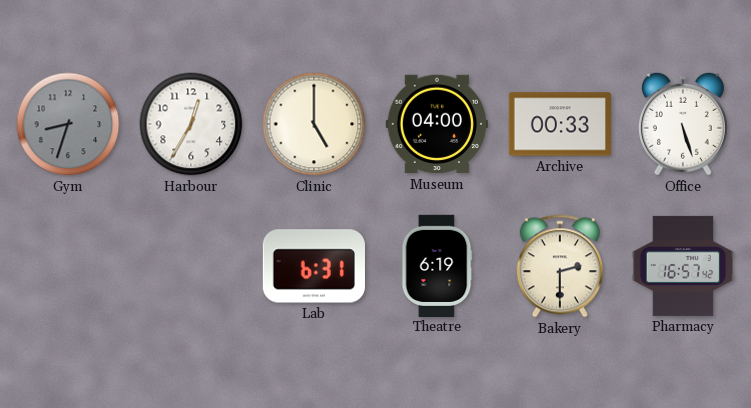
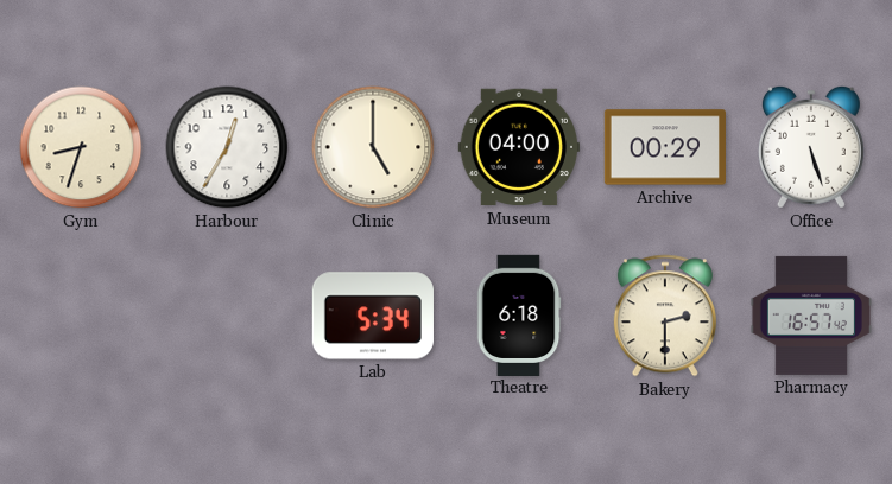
Gym dial: grey -> cream
Archive: 00:33 -> 00:29
Lab: 6:31 -> 5:34
Theatre: 6:19 -> 6:18
